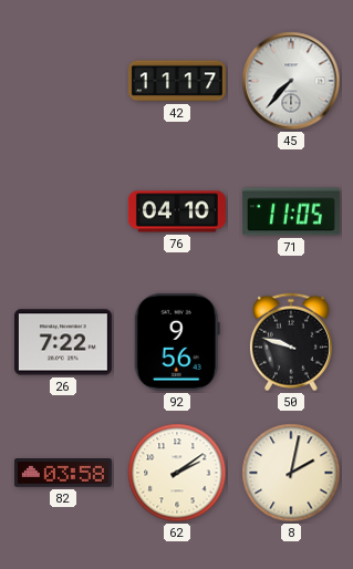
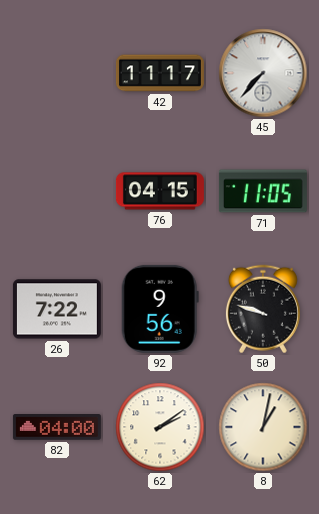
76: 04:10 -> 04:15
82: 03:58 -> 04:00
8: 2:02 -> 1:02
